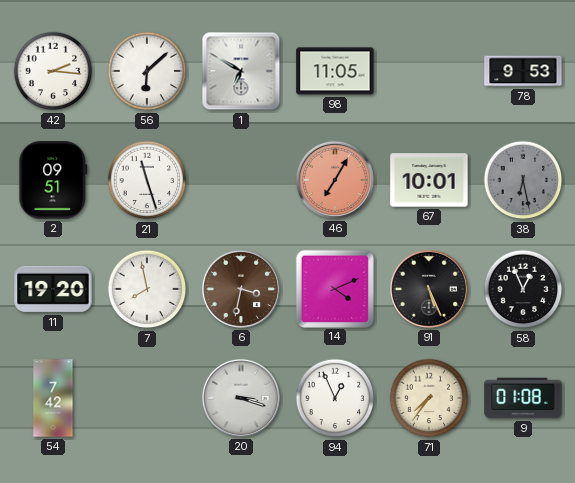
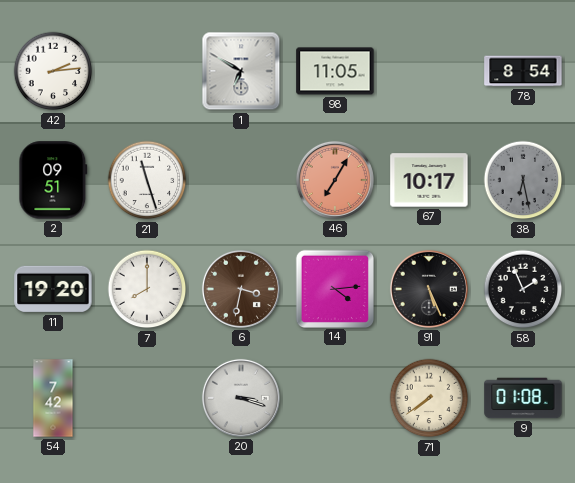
42: 2:16 -> 2:14
56: 6:08 -> none
78: 9:53 -> 8:54
67: 10:01 -> 10:17
7: 7:58 -> 8:00
14: 4:11 -> 4:14
58: 12:56 -> 1:56
94: 12:56 -> none
71: 7:36 -> 7:39
